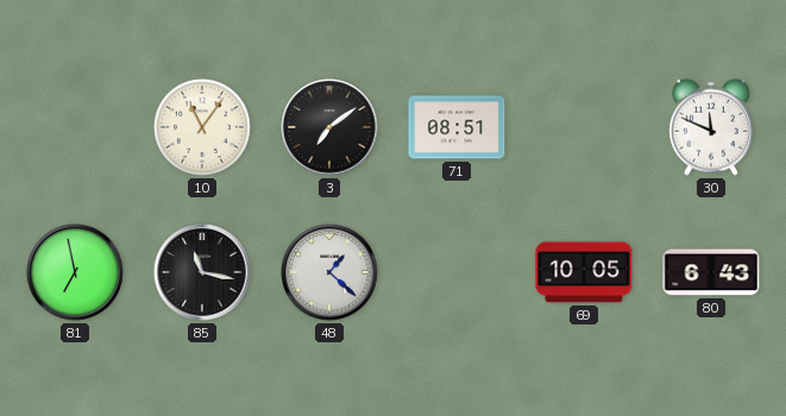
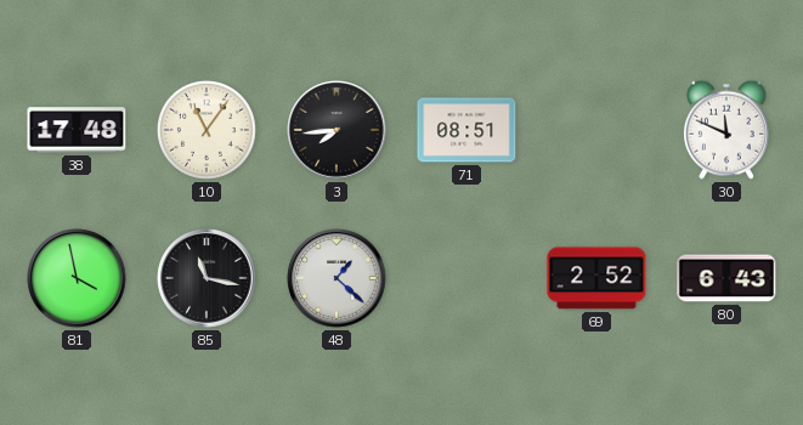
38: none -> 17:48
3: 7:09 -> 7:44
81: 6:58 -> 3:58
69: 10:05 -> 2:52
